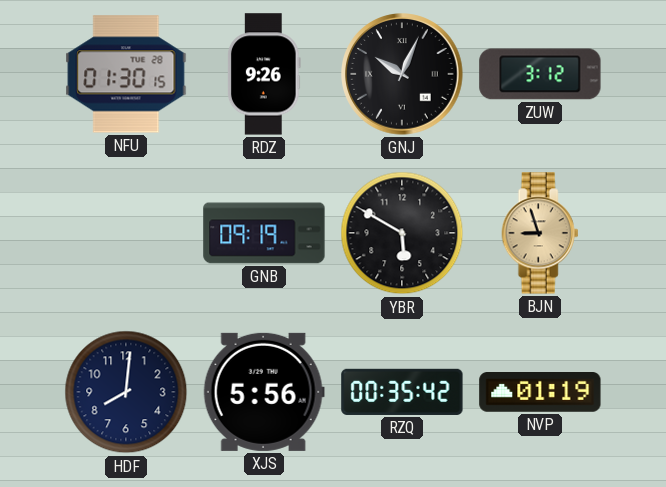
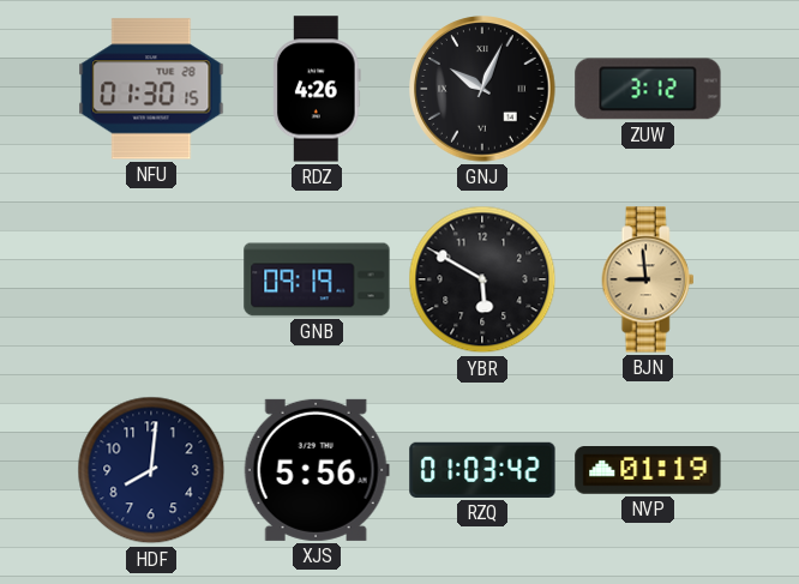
RDZ: 9:26 -> 4:26
BJN: 8:57 -> 8:59
RZQ: 00:35 -> 01:03
